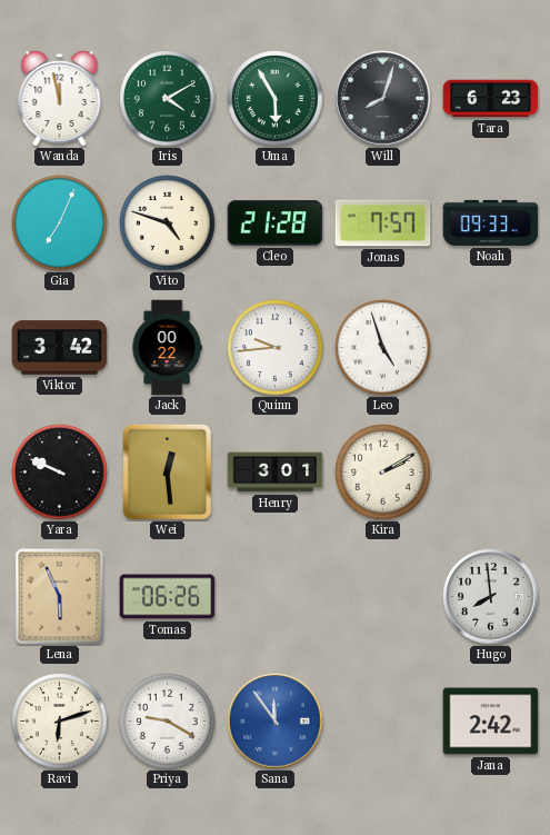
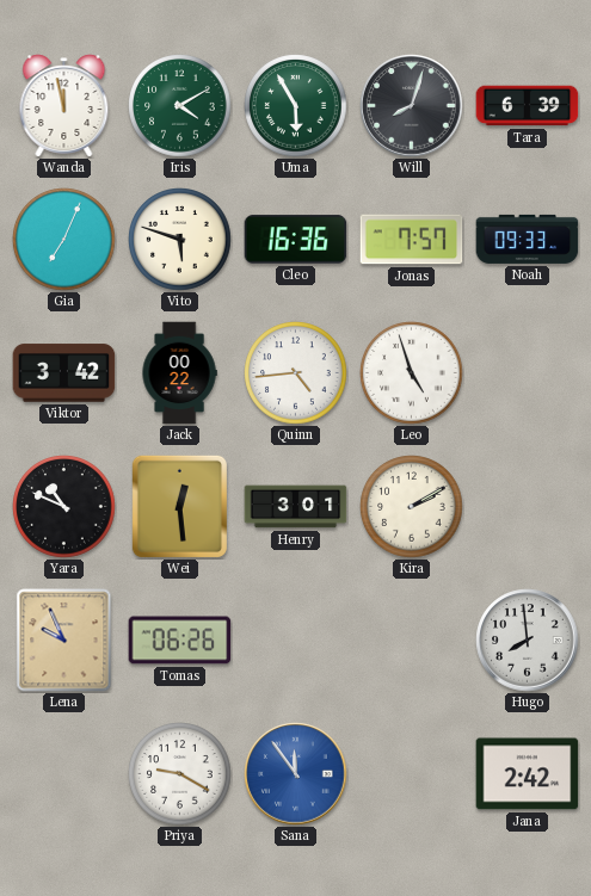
Tara: 6:23 -> 6:39
Vito: 4:48 -> 5:48
Cleo: 21:28 -> 16:36
Quinn: 9:44 -> 4:44
Yara: 9:49 -> 10:49
Lena: 5:56 -> 9:56
Ravi: 6:12 -> none
